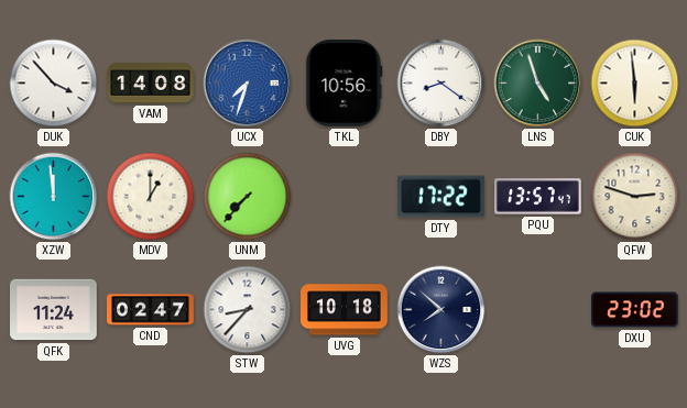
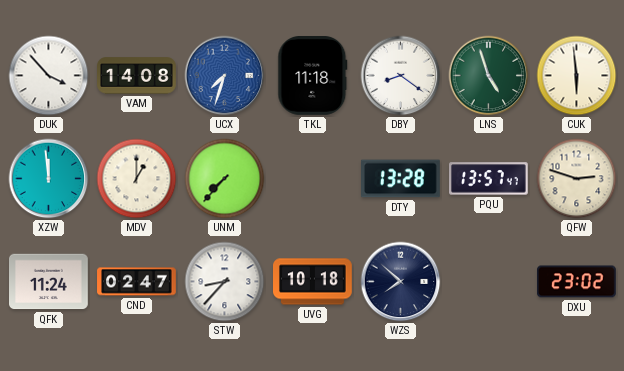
TKL: 10:56 -> 11:18
DTY: 17:22 -> 13:28
